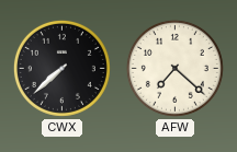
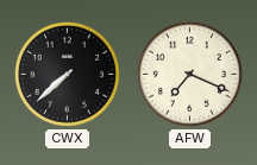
AFW: 7:22 -> 7:19
